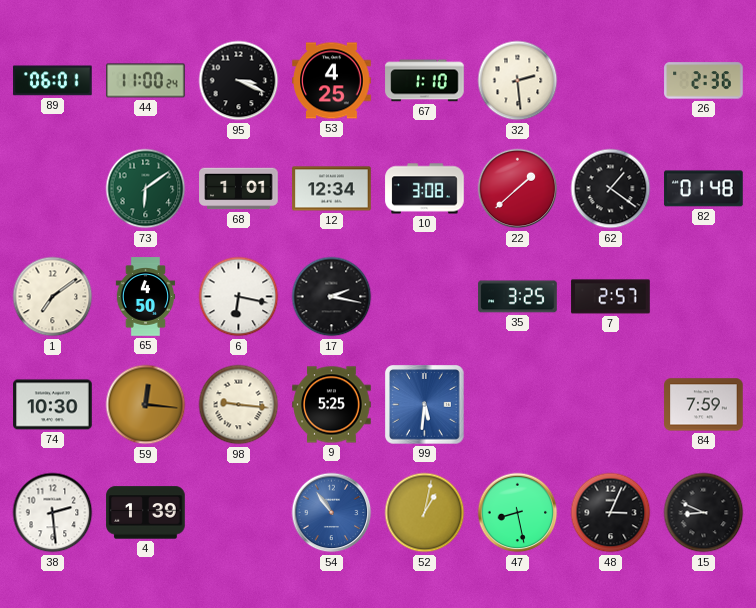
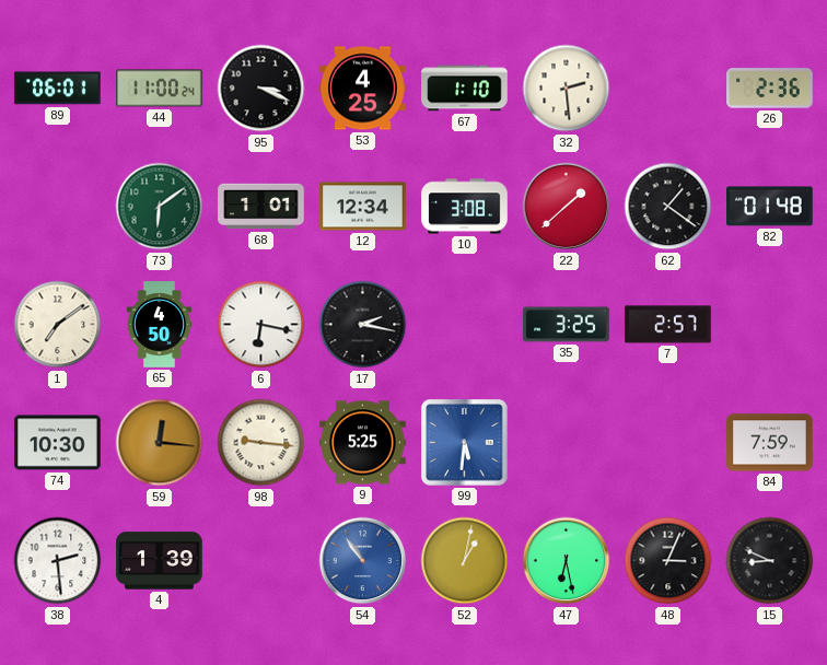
47: 8:28 -> 6:28
